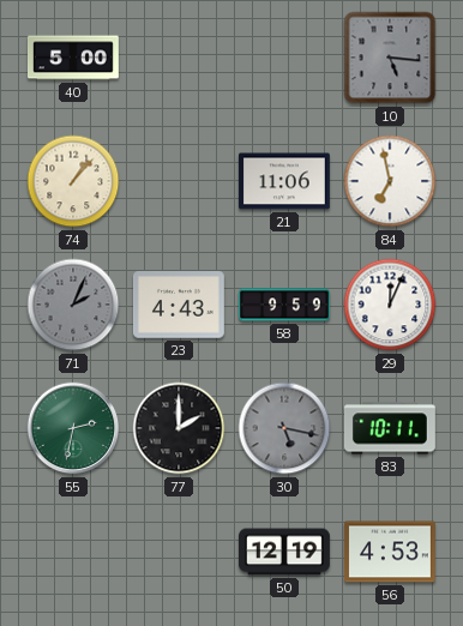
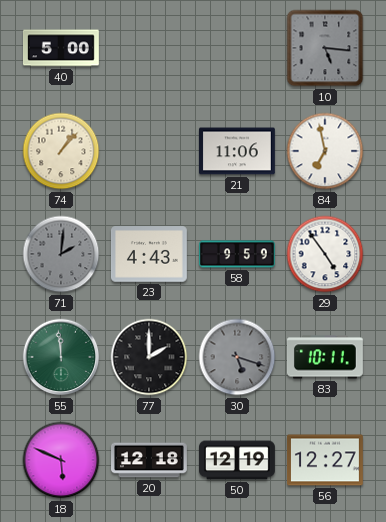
71: 2:04 -> 2:01
29: 12:04 -> 4:54
55: 2:32 -> 11:59
30: 5:17 -> 5:18
18: none -> 5:49
20: none -> 12:18
56: 4:53 -> 12:27
